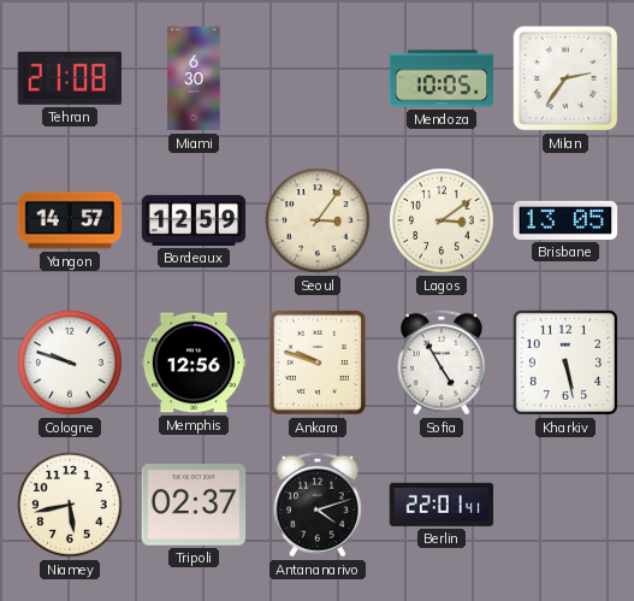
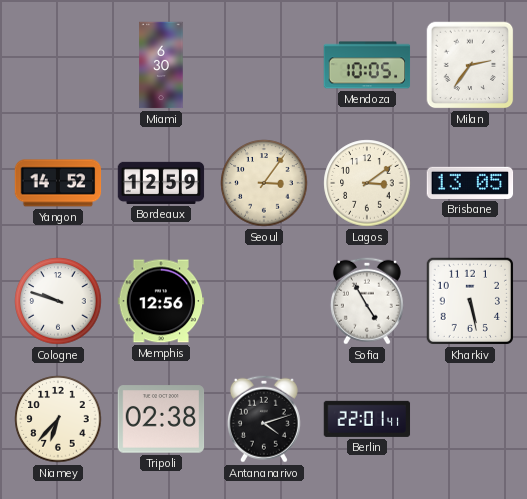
Tehran: 21:08 -> none
Yangon: 14:57 -> 14:52
Ankara: 9:48 -> none
Niamey: 5:43 -> 6:37
Tripoli: 02:37 -> 02:38
